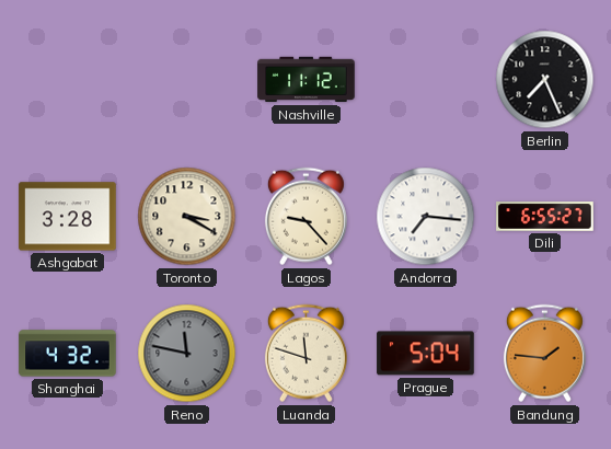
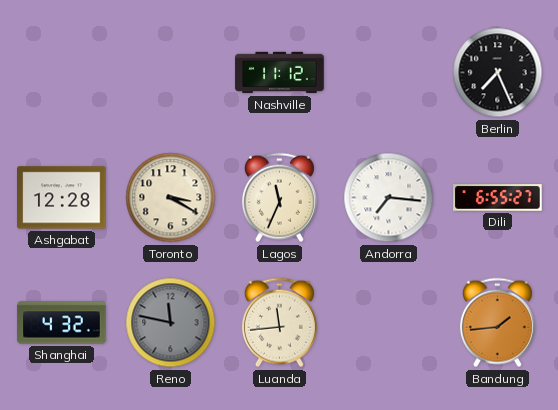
Ashgabat: 3:28 -> 12:28
Lagos: 9:23 -> 11:34
Luanda: 11:48 -> 11:44
Prague: 5:04 -> none
Bandung: 1:46 -> 1:44
